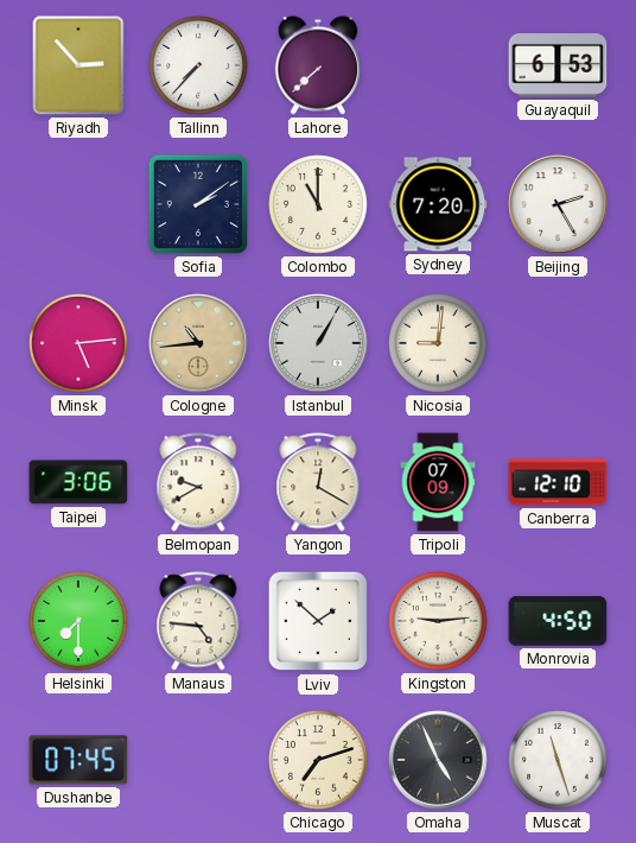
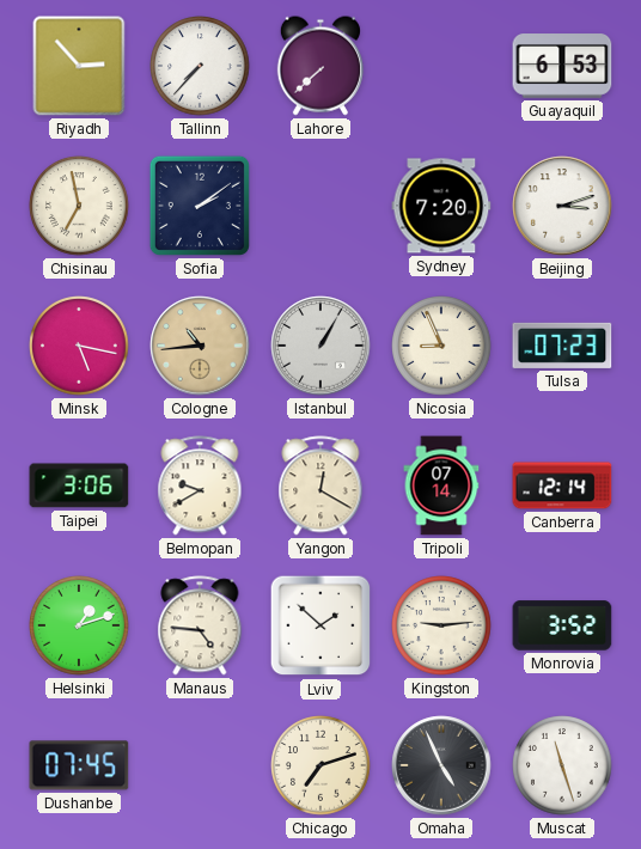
Chisinau: none -> 6:58
Colombo: 11:00 -> none
Beijing: 2:25 -> 3:12
Minsk: 5:14 -> 5:17
Nicosia: 9:01 -> 8:56
Tulsa: none -> 07:23
Tripoli: 07:09 -> 07:14
Canberra: 12:10 -> 12:14
Helsinki: 7:30 -> 1:12
Monrovia: 4:50 -> 3:52
